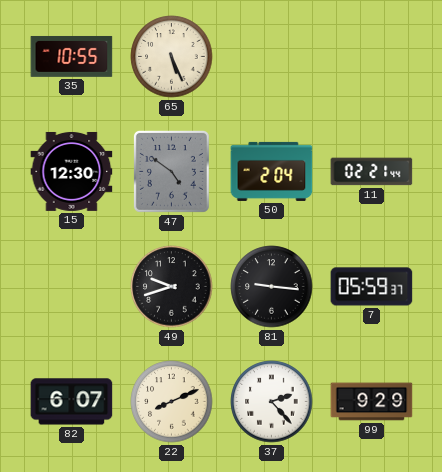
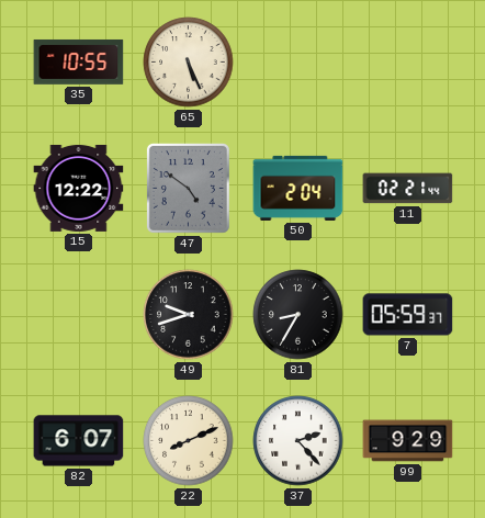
15: 12:30 -> 12:22
81: 9:16 -> 8:35
